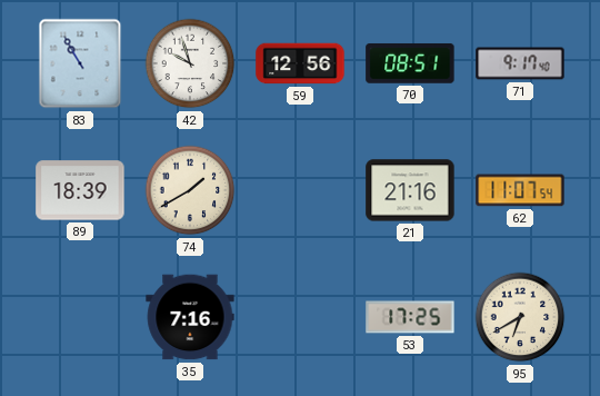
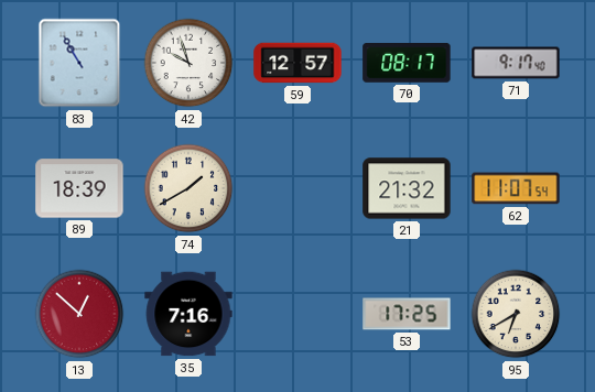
59: 12:56 -> 12:57
70: 08:51 -> 08:17
21: 21:16 -> 21:32
13: none -> 12:52
